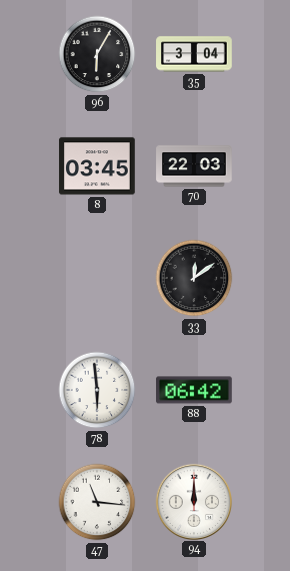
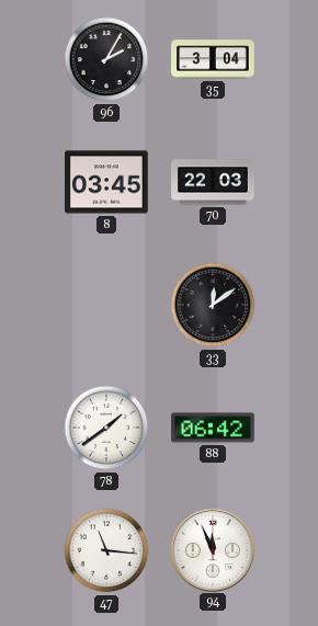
96: 6:05 -> 2:05
78: 5:59 -> 1:39
94: 12:00 -> 11:56
